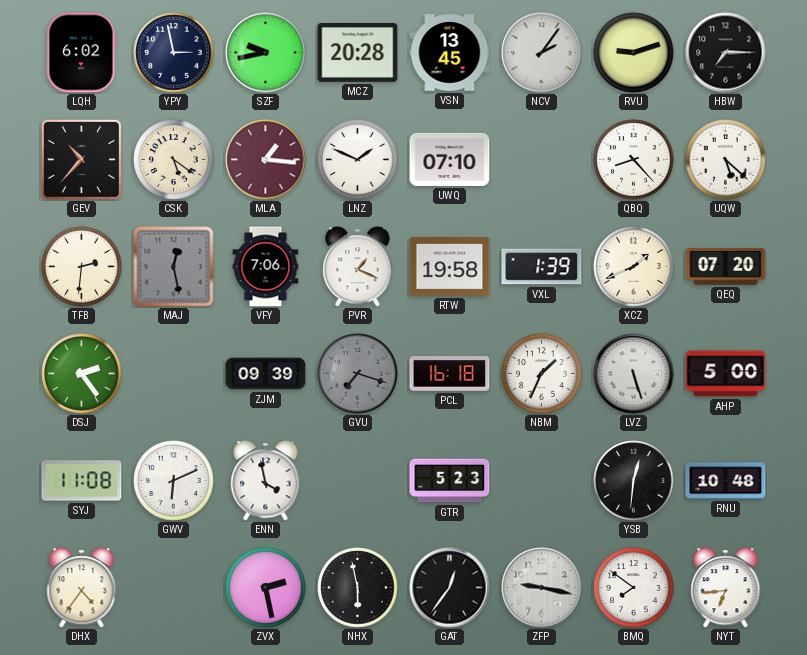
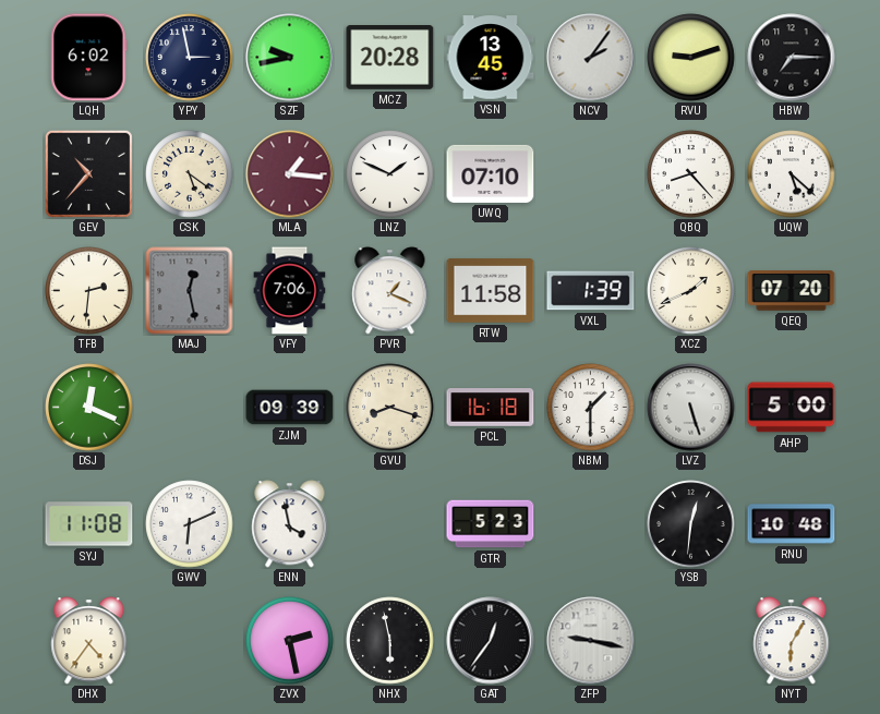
RTW: 19:58 -> 11:58
DSJ: 2:24 -> 12:19
GVU: 7:18 -> 8:18
GVU dial: grey -> cream
NBM: 1:34 -> 1:30
BMQ: 7:51 -> none
NYT: 6:44 -> 6:05
